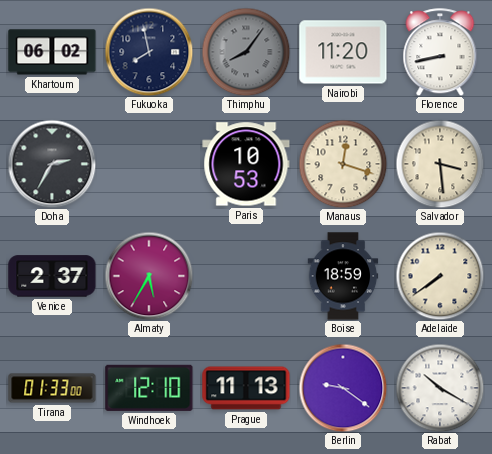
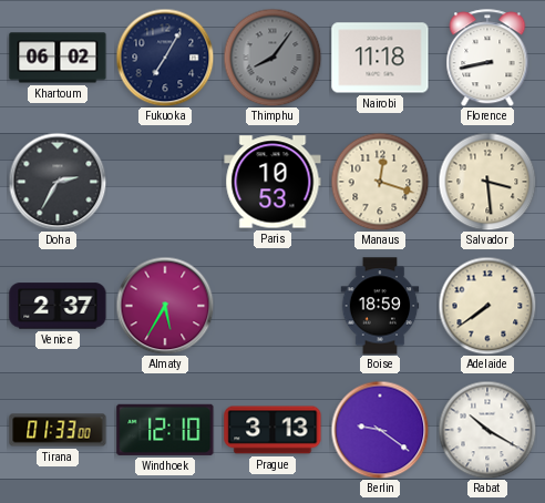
Fukuoka: 7:58 -> 7:05
Nairobi: 11:20 -> 11:18
Prague: 11:13 -> 3:13
